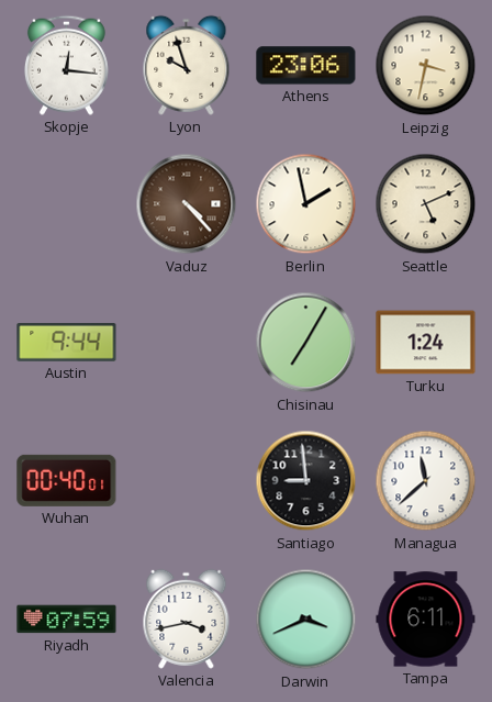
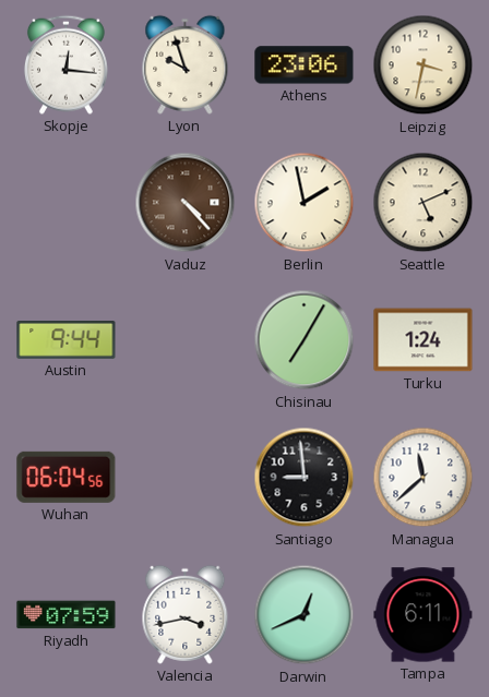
Wuhan: 00:40 -> 06:04
Darwin: 3:41 -> 12:41
